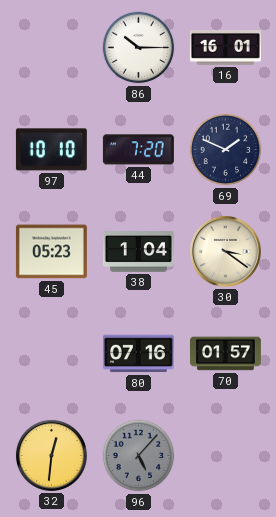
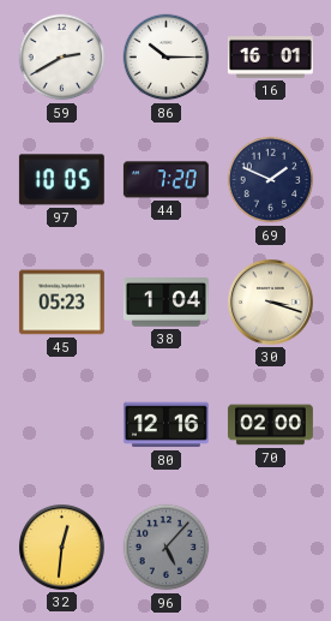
59: none -> 2:40
97: 10:10 -> 10:05
30: 3:21 -> 3:18
80: 07:16 -> 12:16
70: 01:57 -> 02:00
